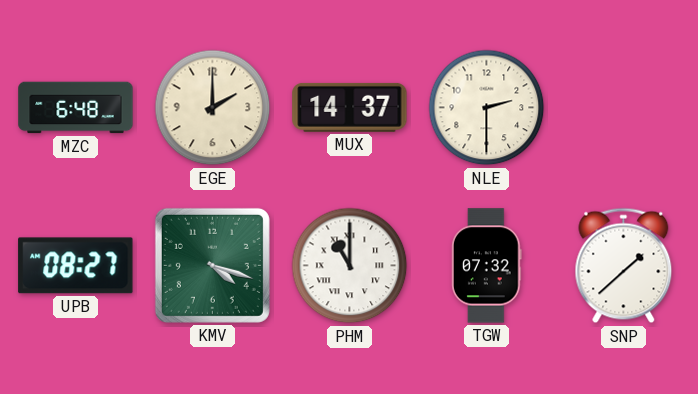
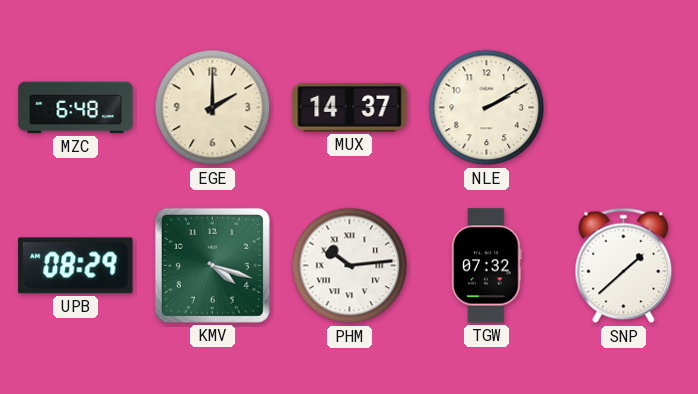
NLE: 2:30 -> 2:10
UPB: 08:27 -> 08:29
PHM: 11:00 -> 10:14
